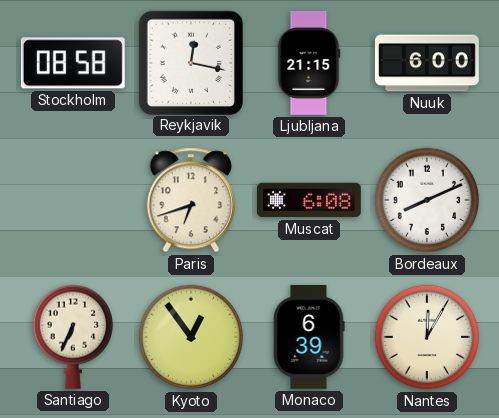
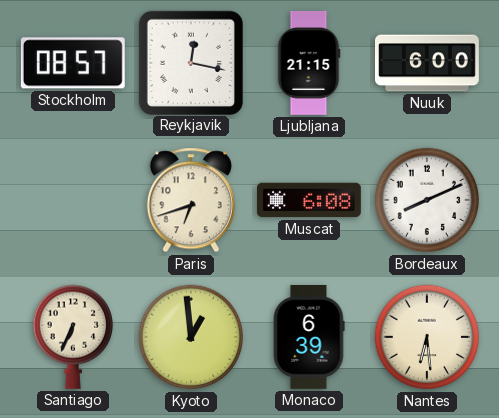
Stockholm: 08:58 -> 08:57
Kyoto: 12:54 -> 12:59
Nantes: 12:05 -> 6:29
